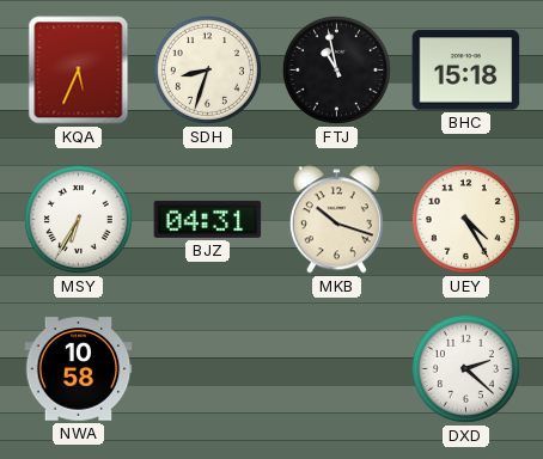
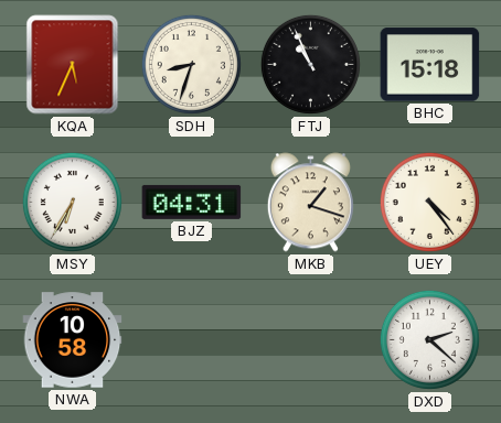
FTJ: 10:58 -> 10:56
MKB: 10:18 -> 1:18
UEY: 4:25 -> 4:24
